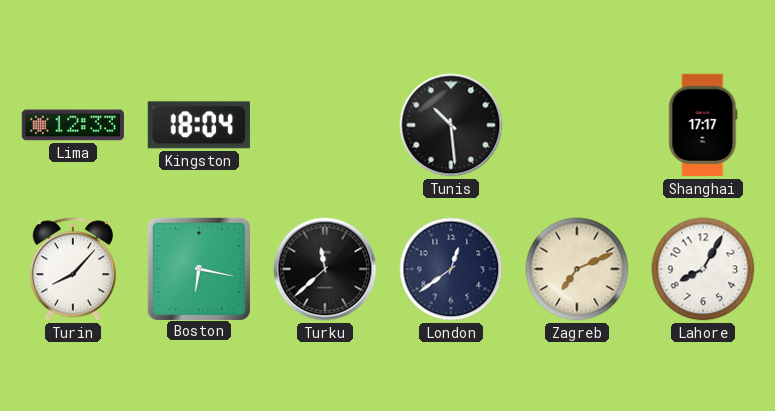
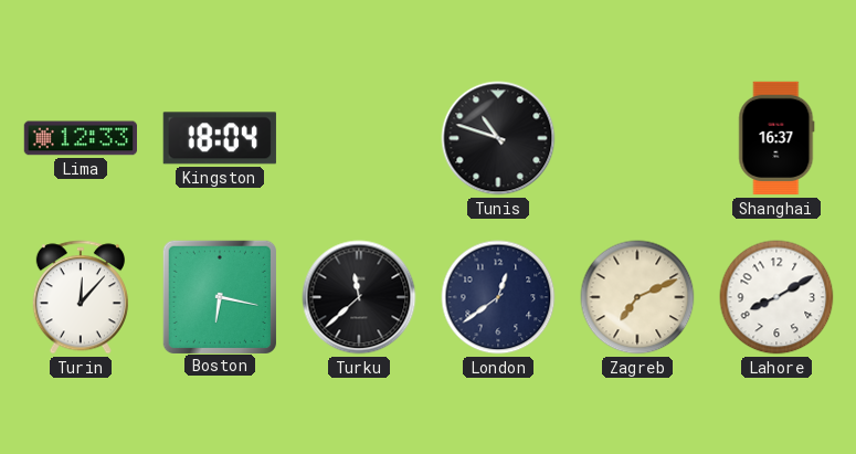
Tunis: 10:29 -> 10:48
Shanghai: 17:17 -> 16:37
Turin: 8:07 -> 12:07
Lahore: 8:05 -> 8:10
